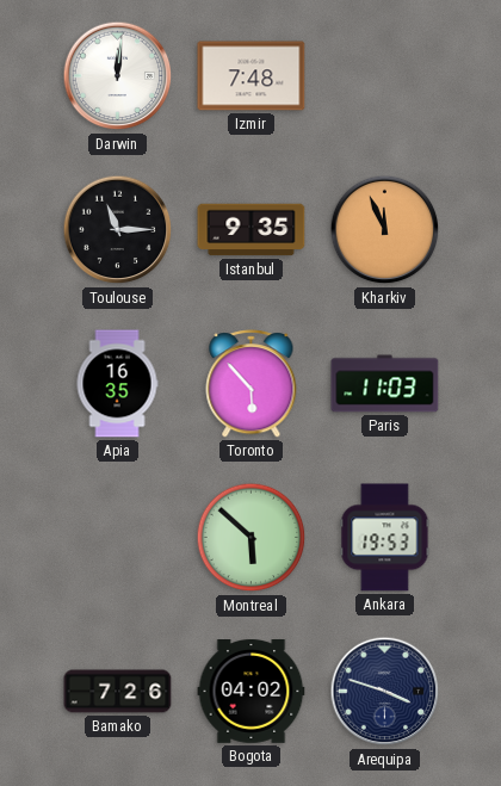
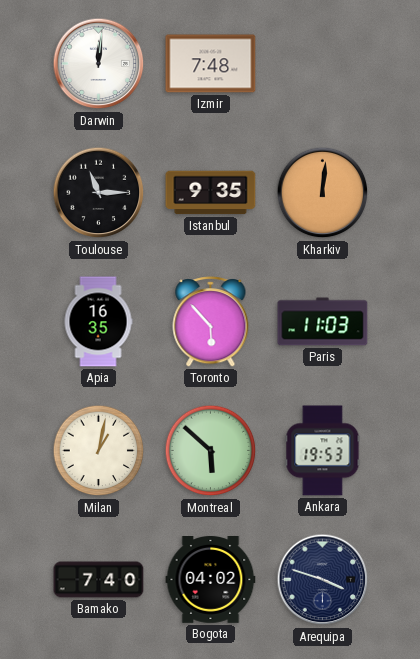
Kharkiv: 11:56 -> 12:01
Milan: none -> 1:02
Bamako: 7:26 -> 7:40
